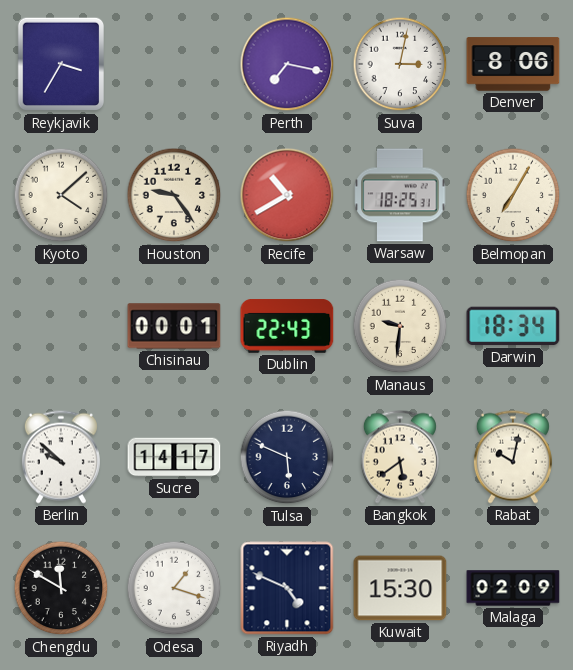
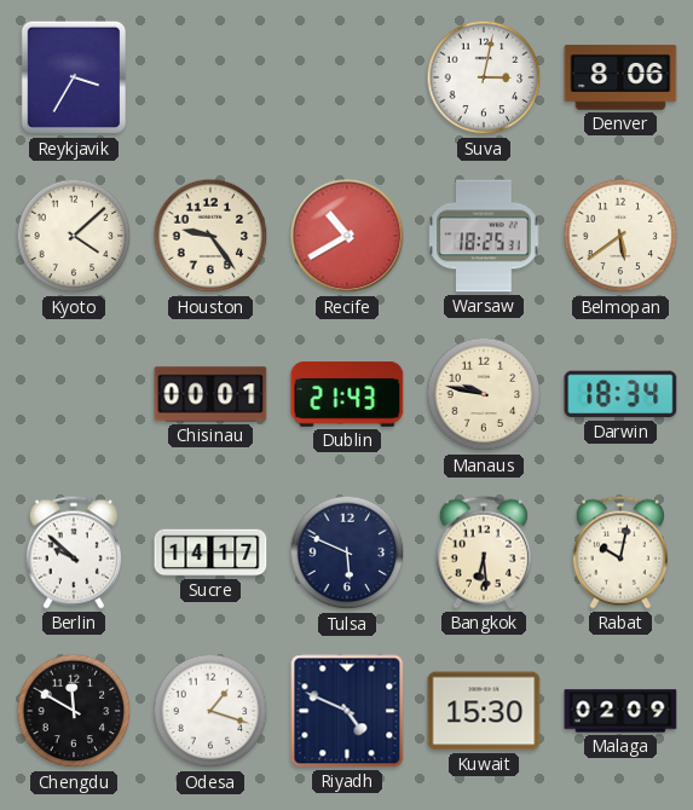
Perth: 7:17 -> none
Belmopan: 7:05 -> 5:39
Dublin: 22:43 -> 21:43
Manaus: 9:31 -> 9:47
Bangkok: 5:39 -> 6:29
